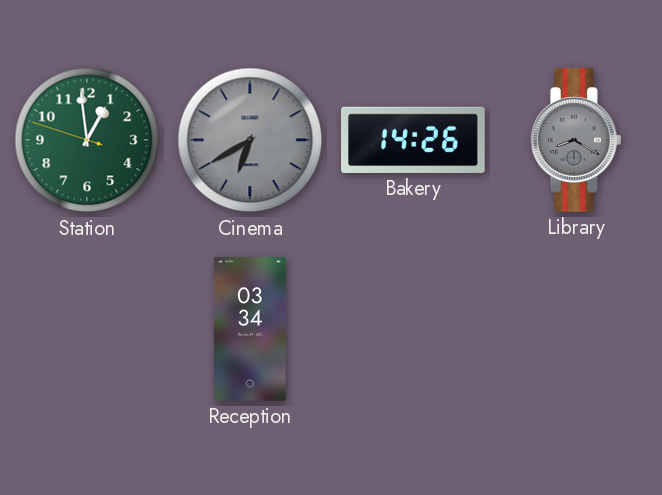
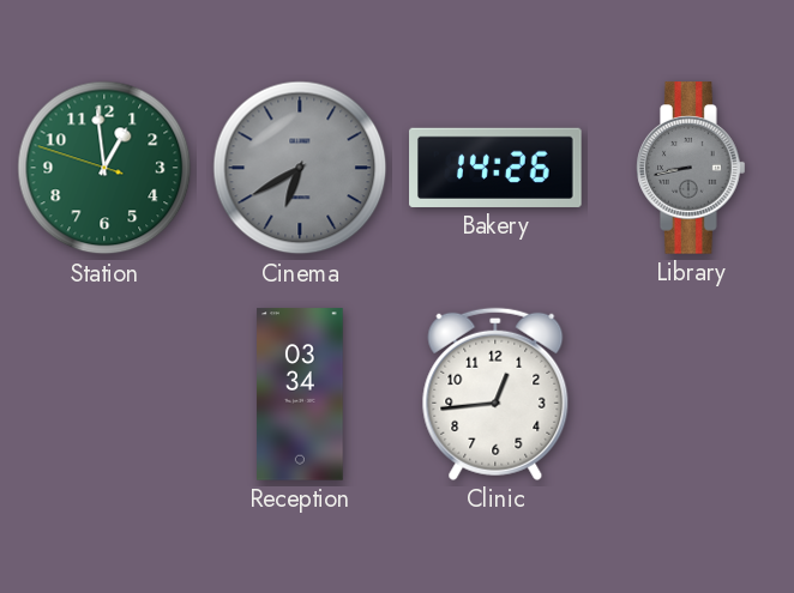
Library: 8:20 -> 8:43
Clinic: none -> 12:44
